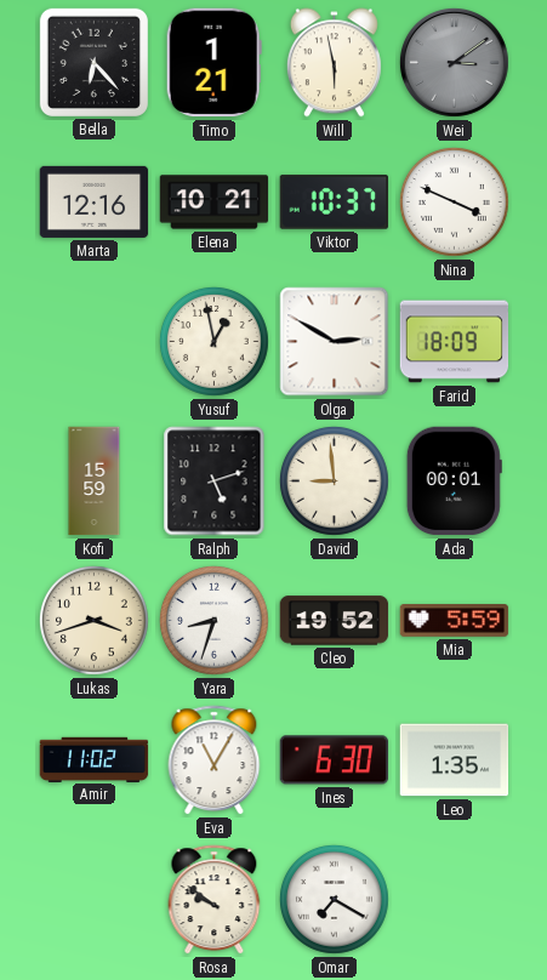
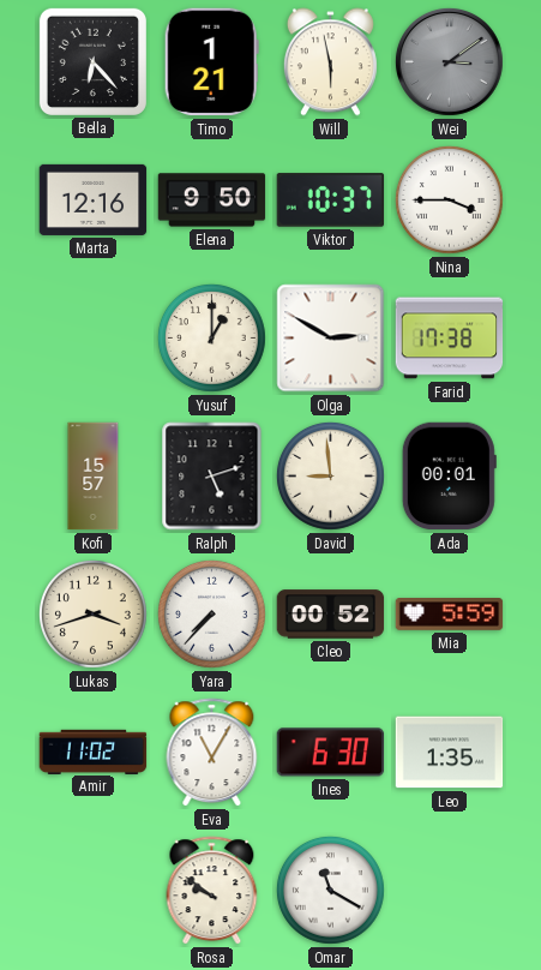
Elena: 10:21 -> 9:50
Nina: 3:49 -> 3:45
Yusuf: 12:58 -> 1:00
Farid: 18:09 -> 17:38
Kofi: 15:59 -> 15:57
Yara: 8:33 -> 7:37
Cleo: 19:52 -> 00:52
Omar: 7:20 -> 11:20
